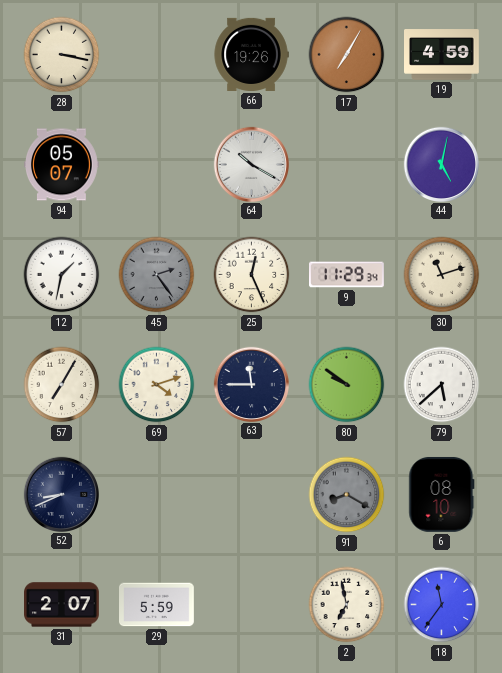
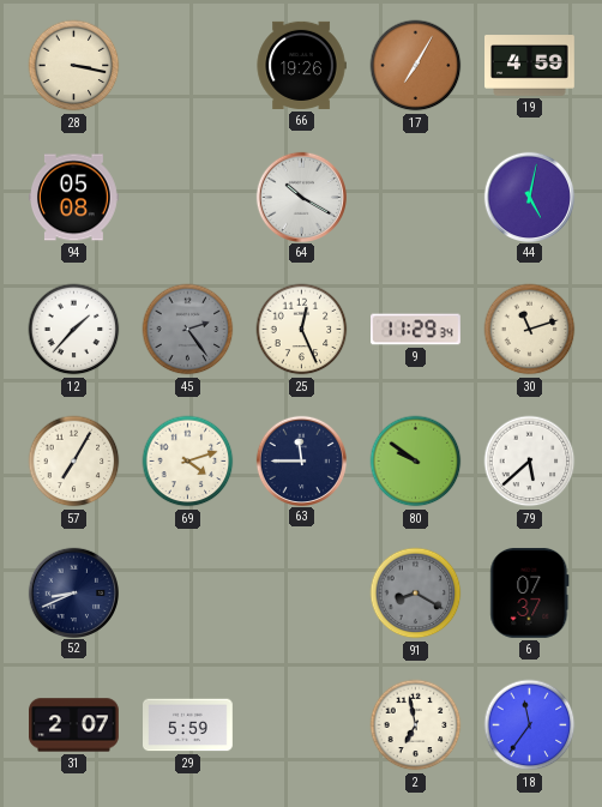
94: 05:07 -> 05:08
12: 1:32 -> 1:37
6: 08:10 -> 07:37
